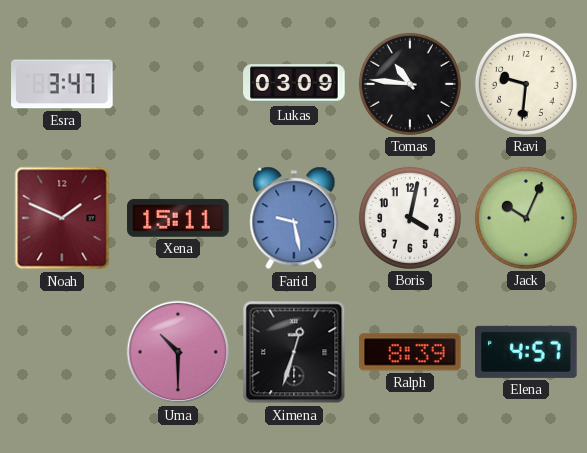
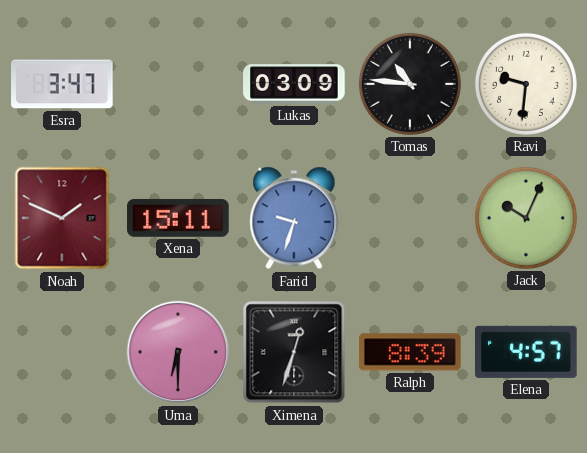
Farid: 9:28 -> 9:33
Boris: 4:02 -> none
Uma: 10:30 -> 6:30
